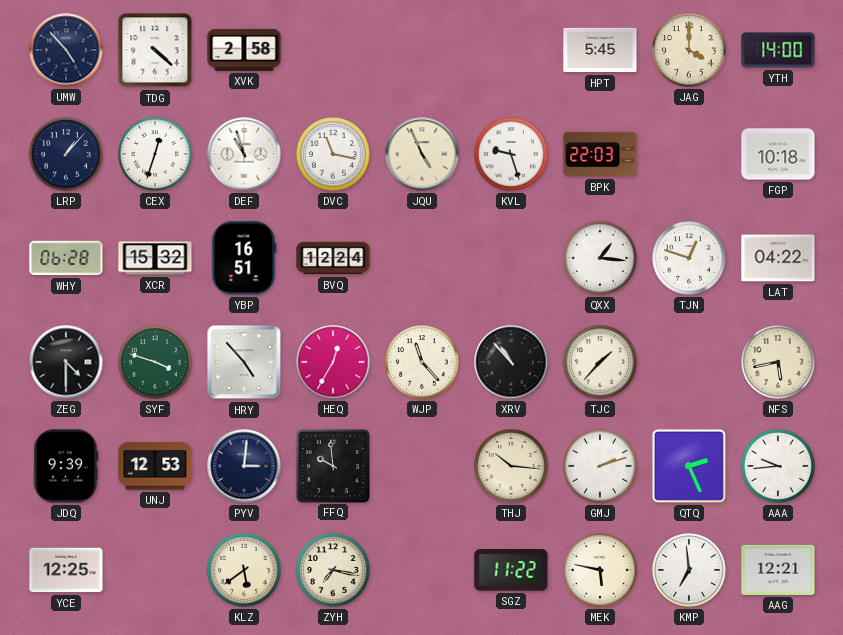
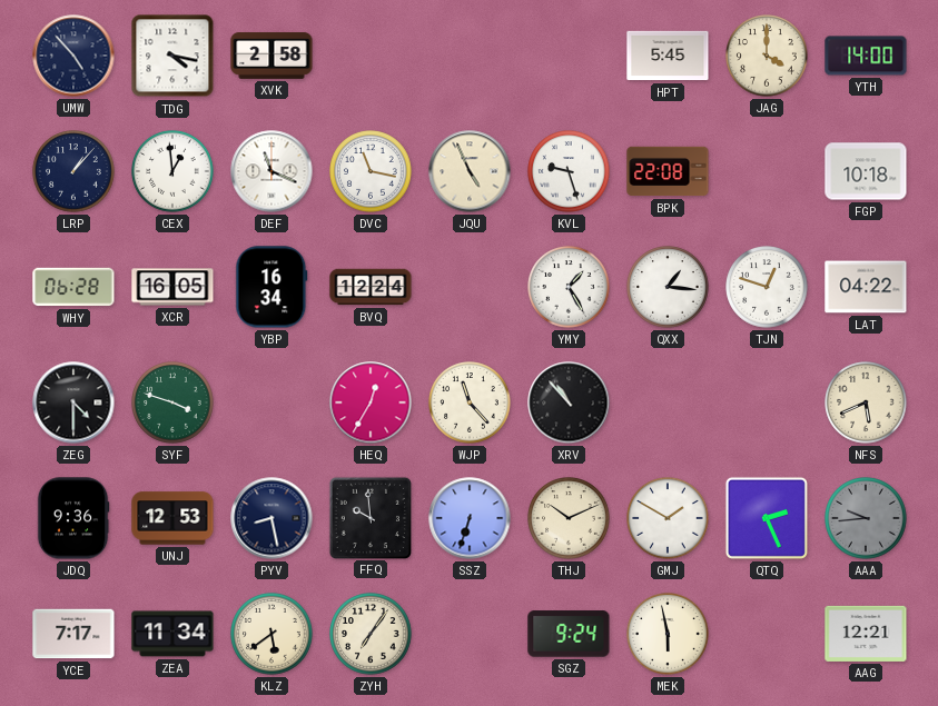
TDG: 4:22 -> 4:17
CEX: 12:33 -> 12:59
DEF: 10:57 -> 11:19
BPK: 22:03 -> 22:08
XCR: 15:32 -> 16:05
YBP: 16:51 -> 16:34
YMY: none -> 1:25
HRY: 4:53 -> none
TJC: 1:37 -> none
NFS: 5:43 -> 5:41
JDQ: 9:39 -> 9:36
PYV: 3:01 -> 8:28
SSZ: none -> 6:33
THJ: 10:16 -> 10:11
GMJ: 2:12 -> 1:50
AAA dial: white -> grey
YCE: 12:25 -> 7:17
ZEA: none -> 11:34
ZYH: 7:17 -> 7:06
SGZ: 11:22 -> 9:24
MEK: 5:47 -> 5:58
KMP: 6:59 -> none
